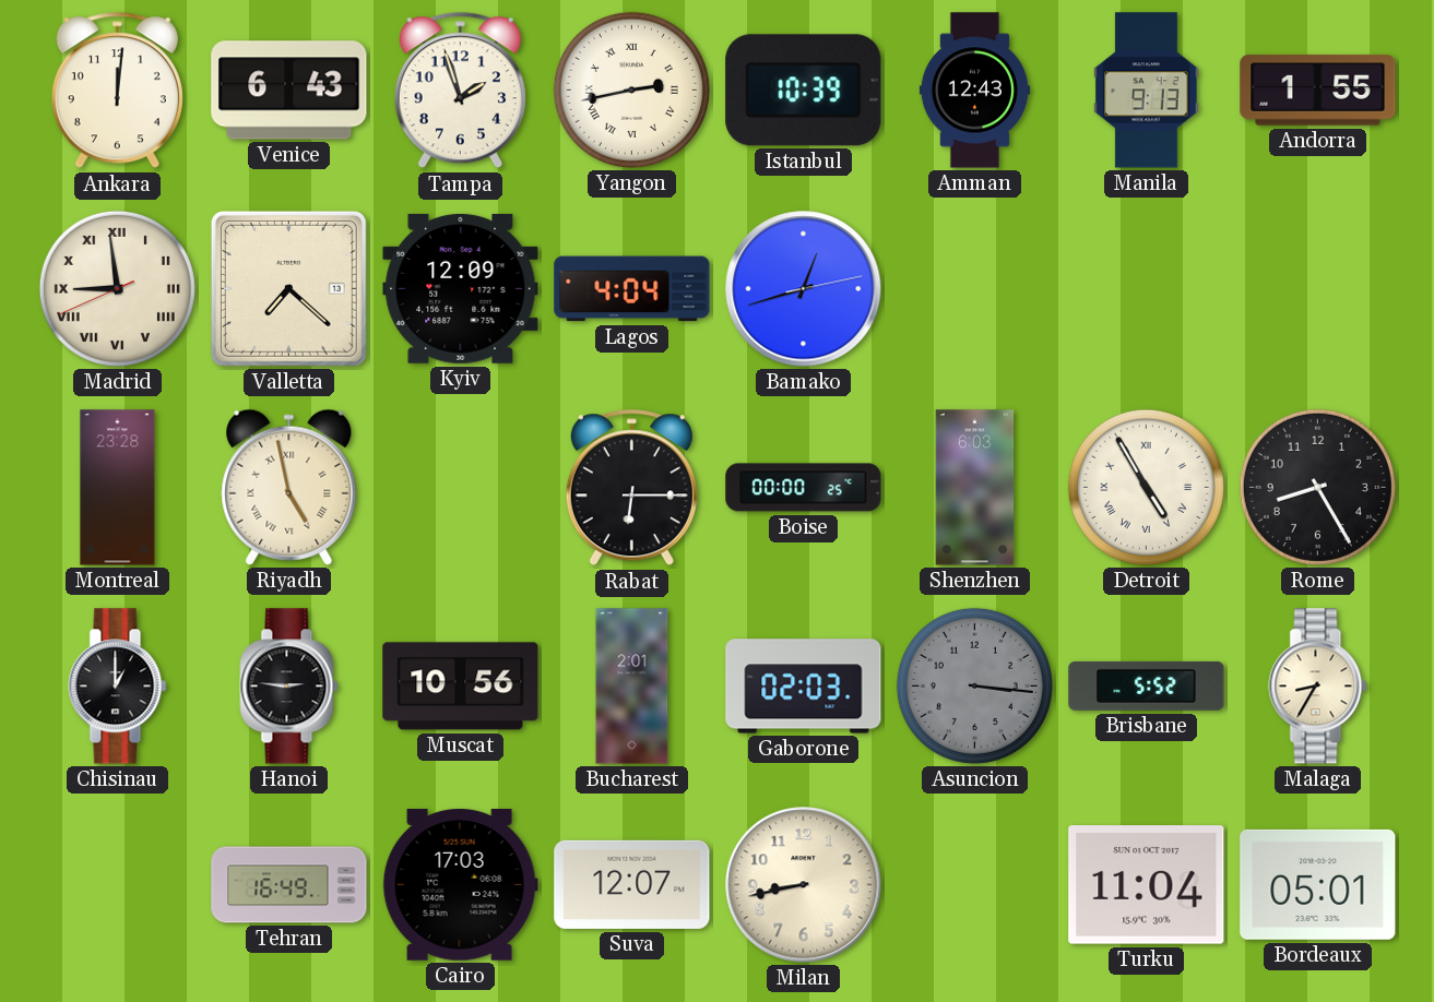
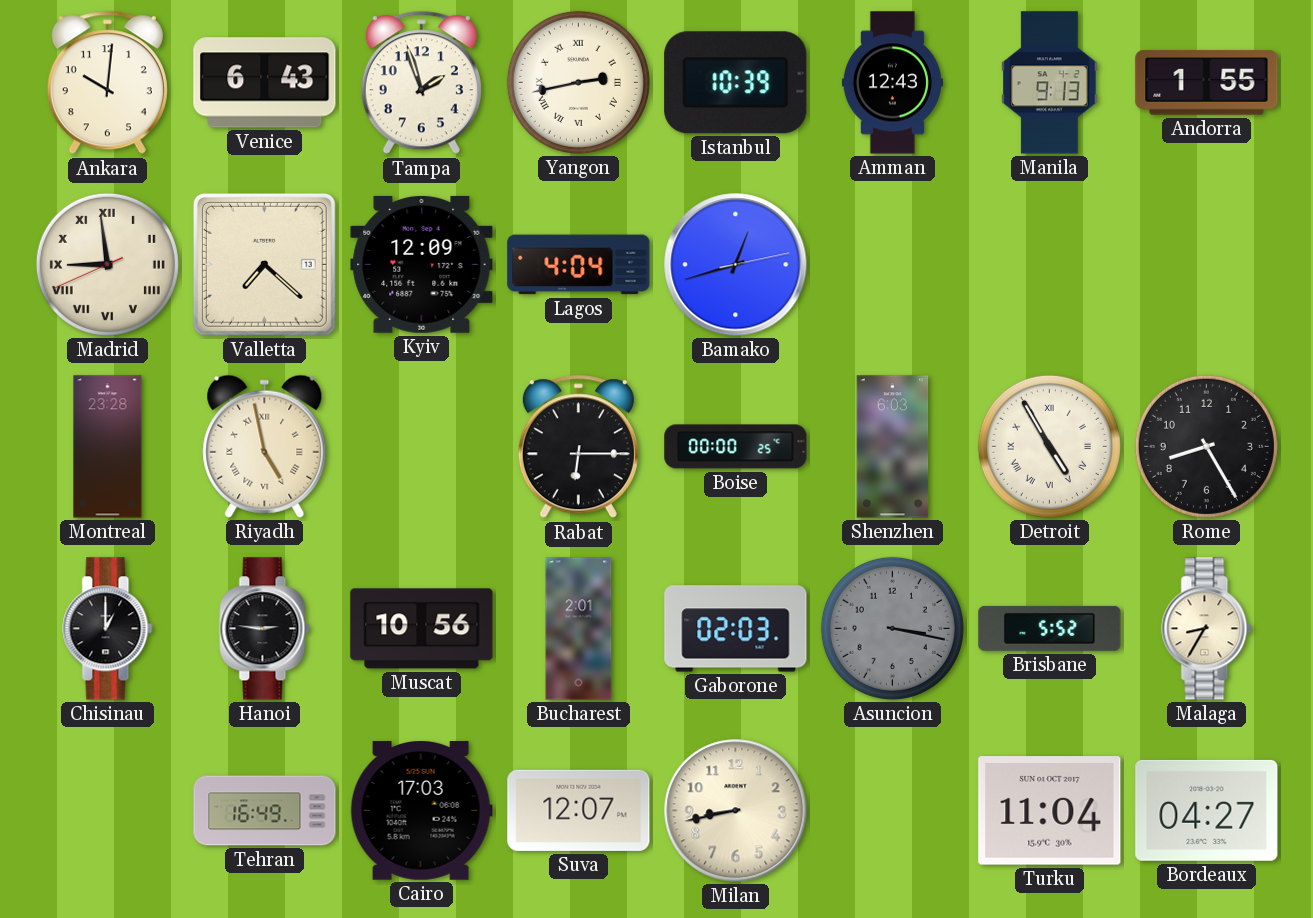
Ankara: 12:01 -> 10:01
Asuncion: 3:16 -> 3:17
Bordeaux: 05:01 -> 04:27
